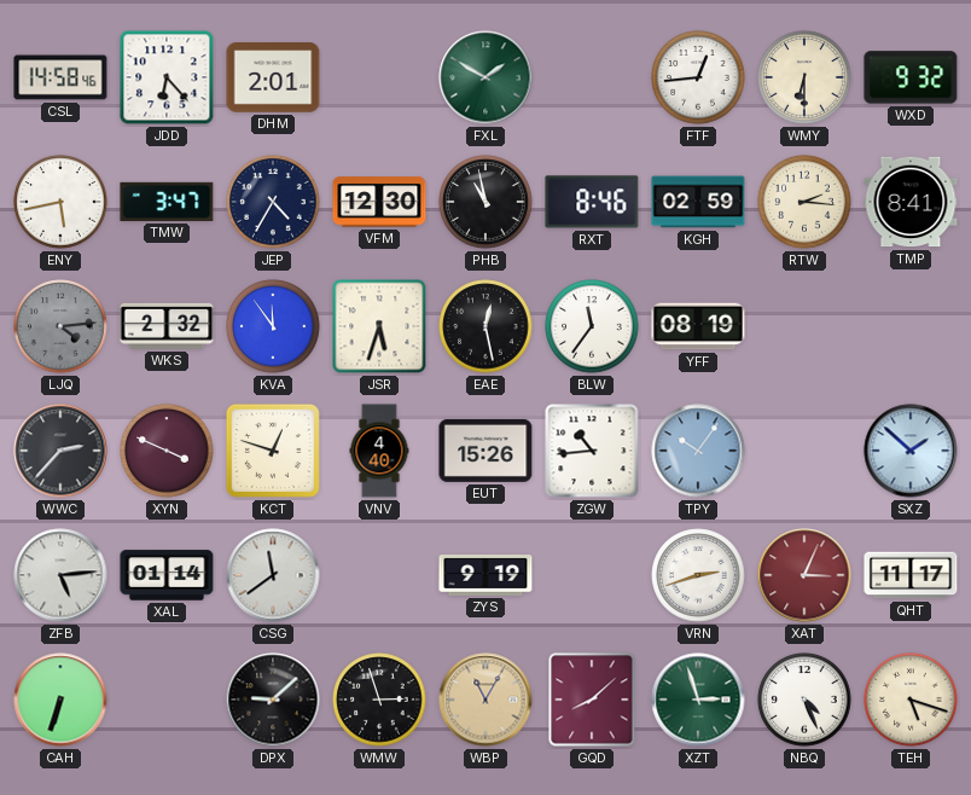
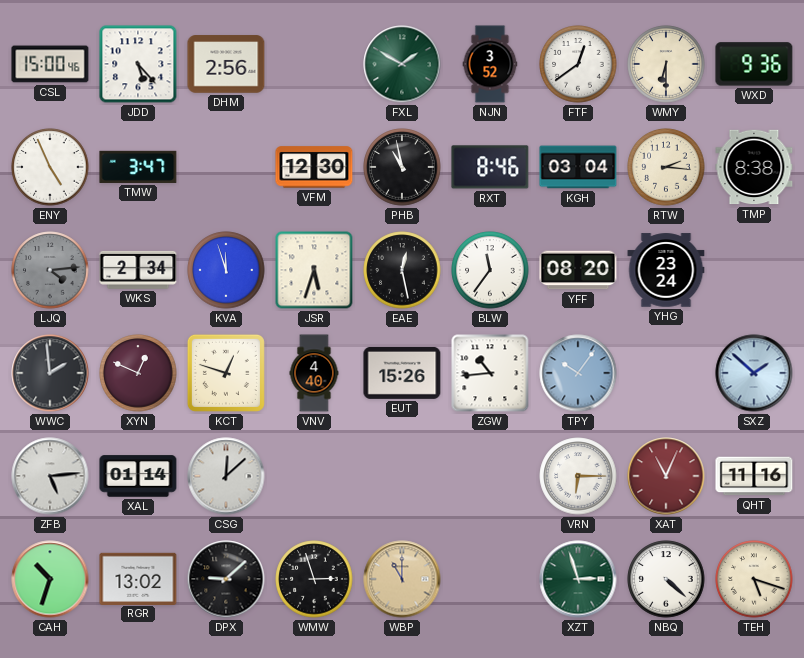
CSL: 14:58 -> 15:00
JDD: 6:23 -> 5:23
DHM: 2:01 -> 2:56
NJN: none -> 3:52
FTF: 12:44 -> 12:39
WXD: 9:32 -> 9:36
ENY: 5:43 -> 4:56
JEP: 4:35 -> none
KGH: 02:59 -> 03:04
TMP: 8:41 -> 8:38
WKS: 2:32 -> 2:34
KVA: 11:54 -> 11:57
YFF: 08:19 -> 08:20
YHG: none -> 23:24
WWC: 2:37 -> 1:59
XYN: 3:49 -> 12:49
CSG: 11:39 -> 12:08
ZYS: 9:19 -> none
VRN: 2:42 -> 6:15
XAT: 3:04 -> 11:04
QHT: 11:17 -> 11:16
CAH: 6:33 -> 10:33
RGR: none -> 13:02
WBP: 11:05 -> 11:00
GQD: 8:08 -> none
NBQ: 4:26 -> 4:22
